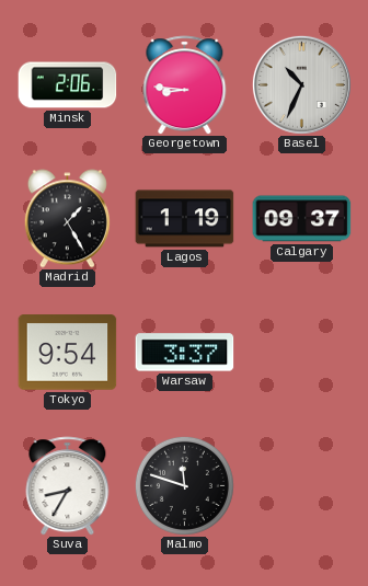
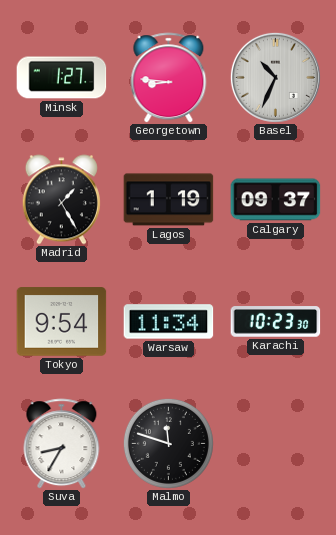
Minsk: 2:06 -> 1:27
Warsaw: 3:37 -> 11:34
Karachi: none -> 10:23
